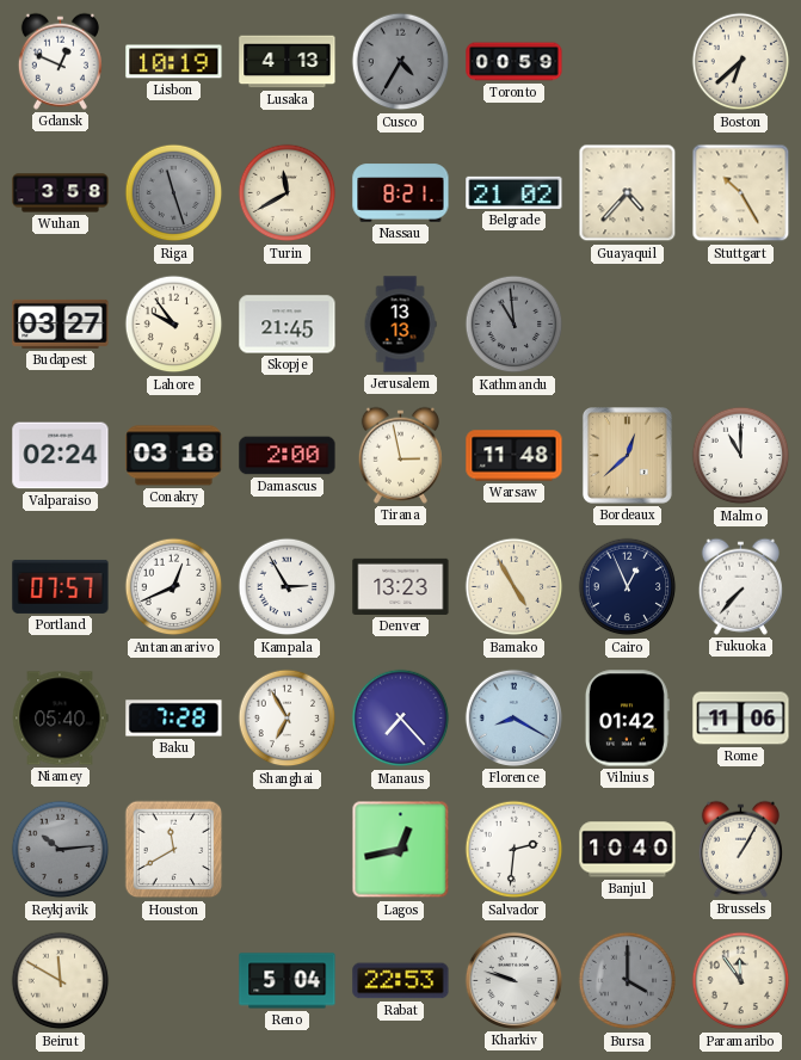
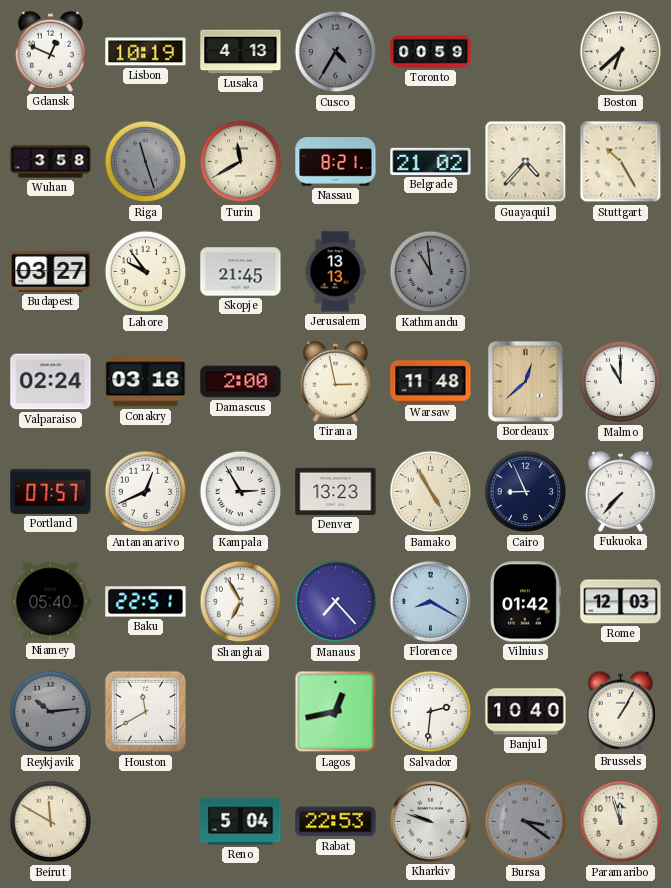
Cairo: 12:56 -> 8:56
Baku: 7:28 -> 22:51
Rome: 11:06 -> 12:03
Bursa: 4:00 -> 3:21
Paramaribo: 11:54 -> 11:57
